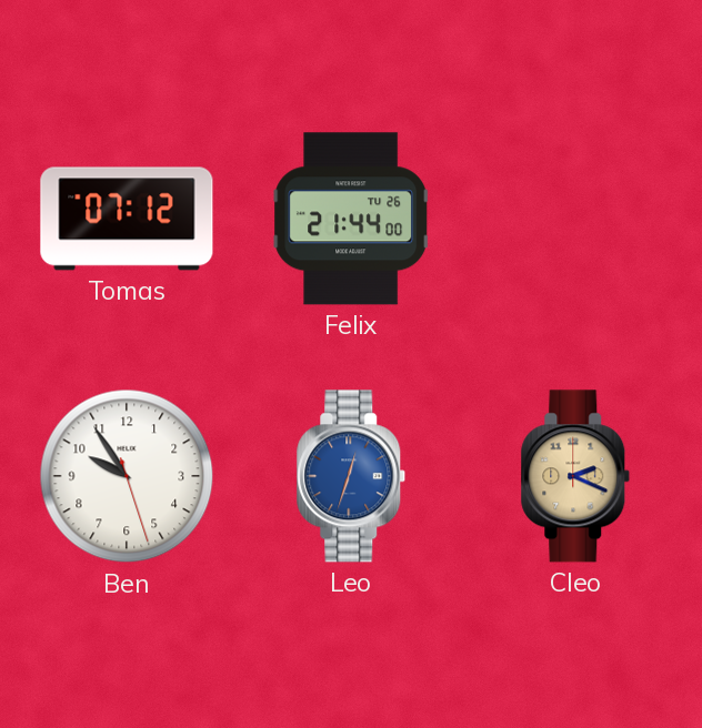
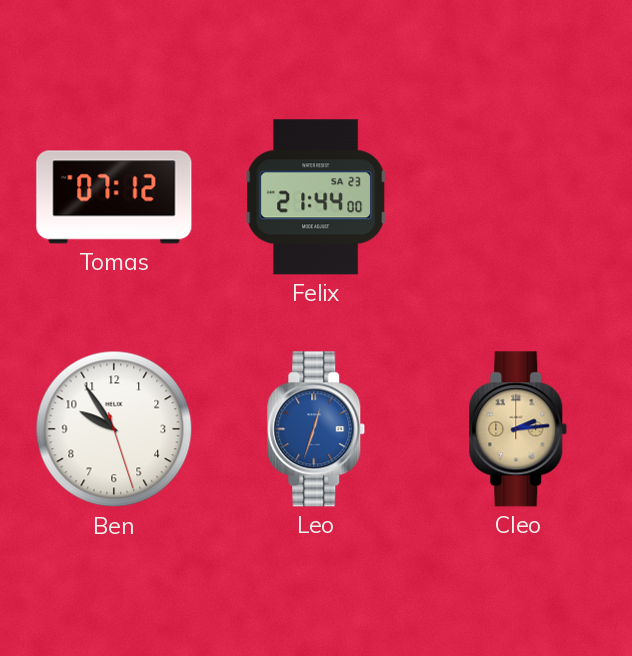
Felix date: TU 26 -> SA 23
Cleo: 2:19 -> 2:14
